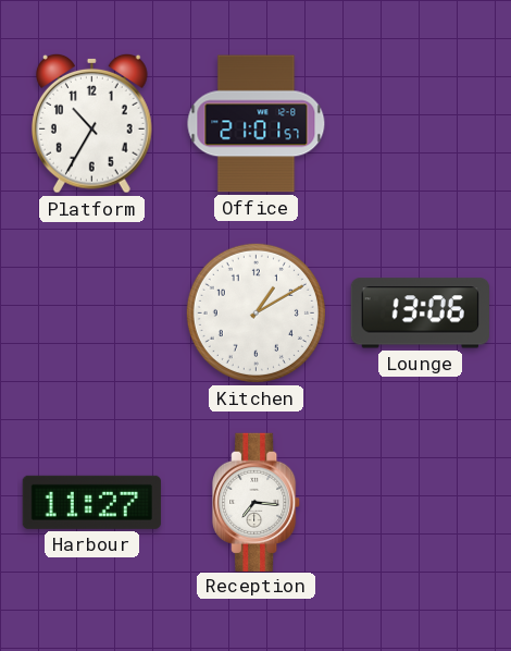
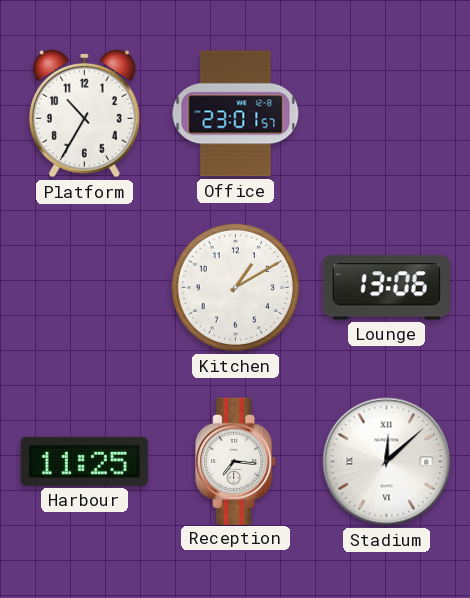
Office: 21:01 -> 23:01
Harbour: 11:27 -> 11:25
Stadium: none -> 12:08
